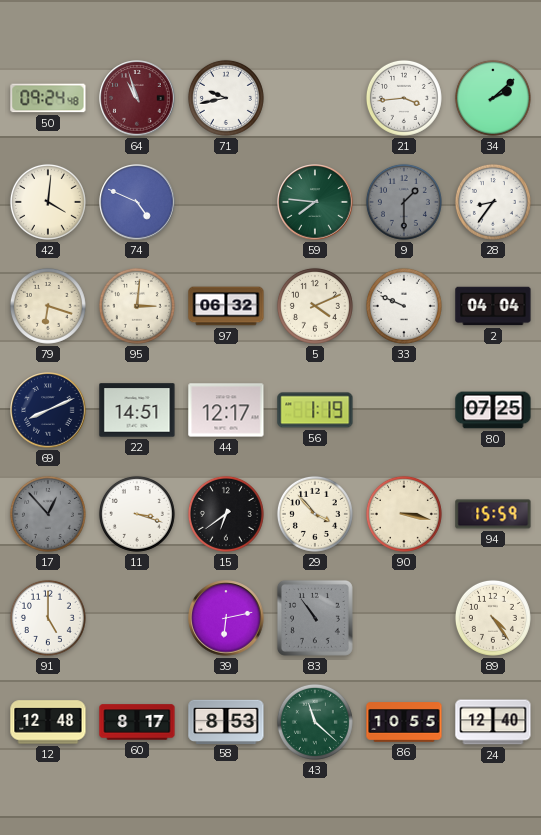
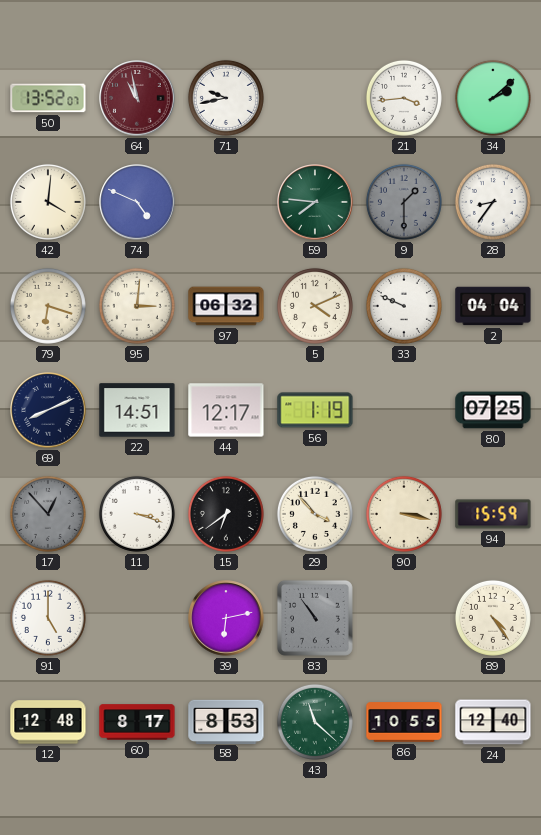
50: 09:24 -> 13:52
64: 10:57 -> 10:58
